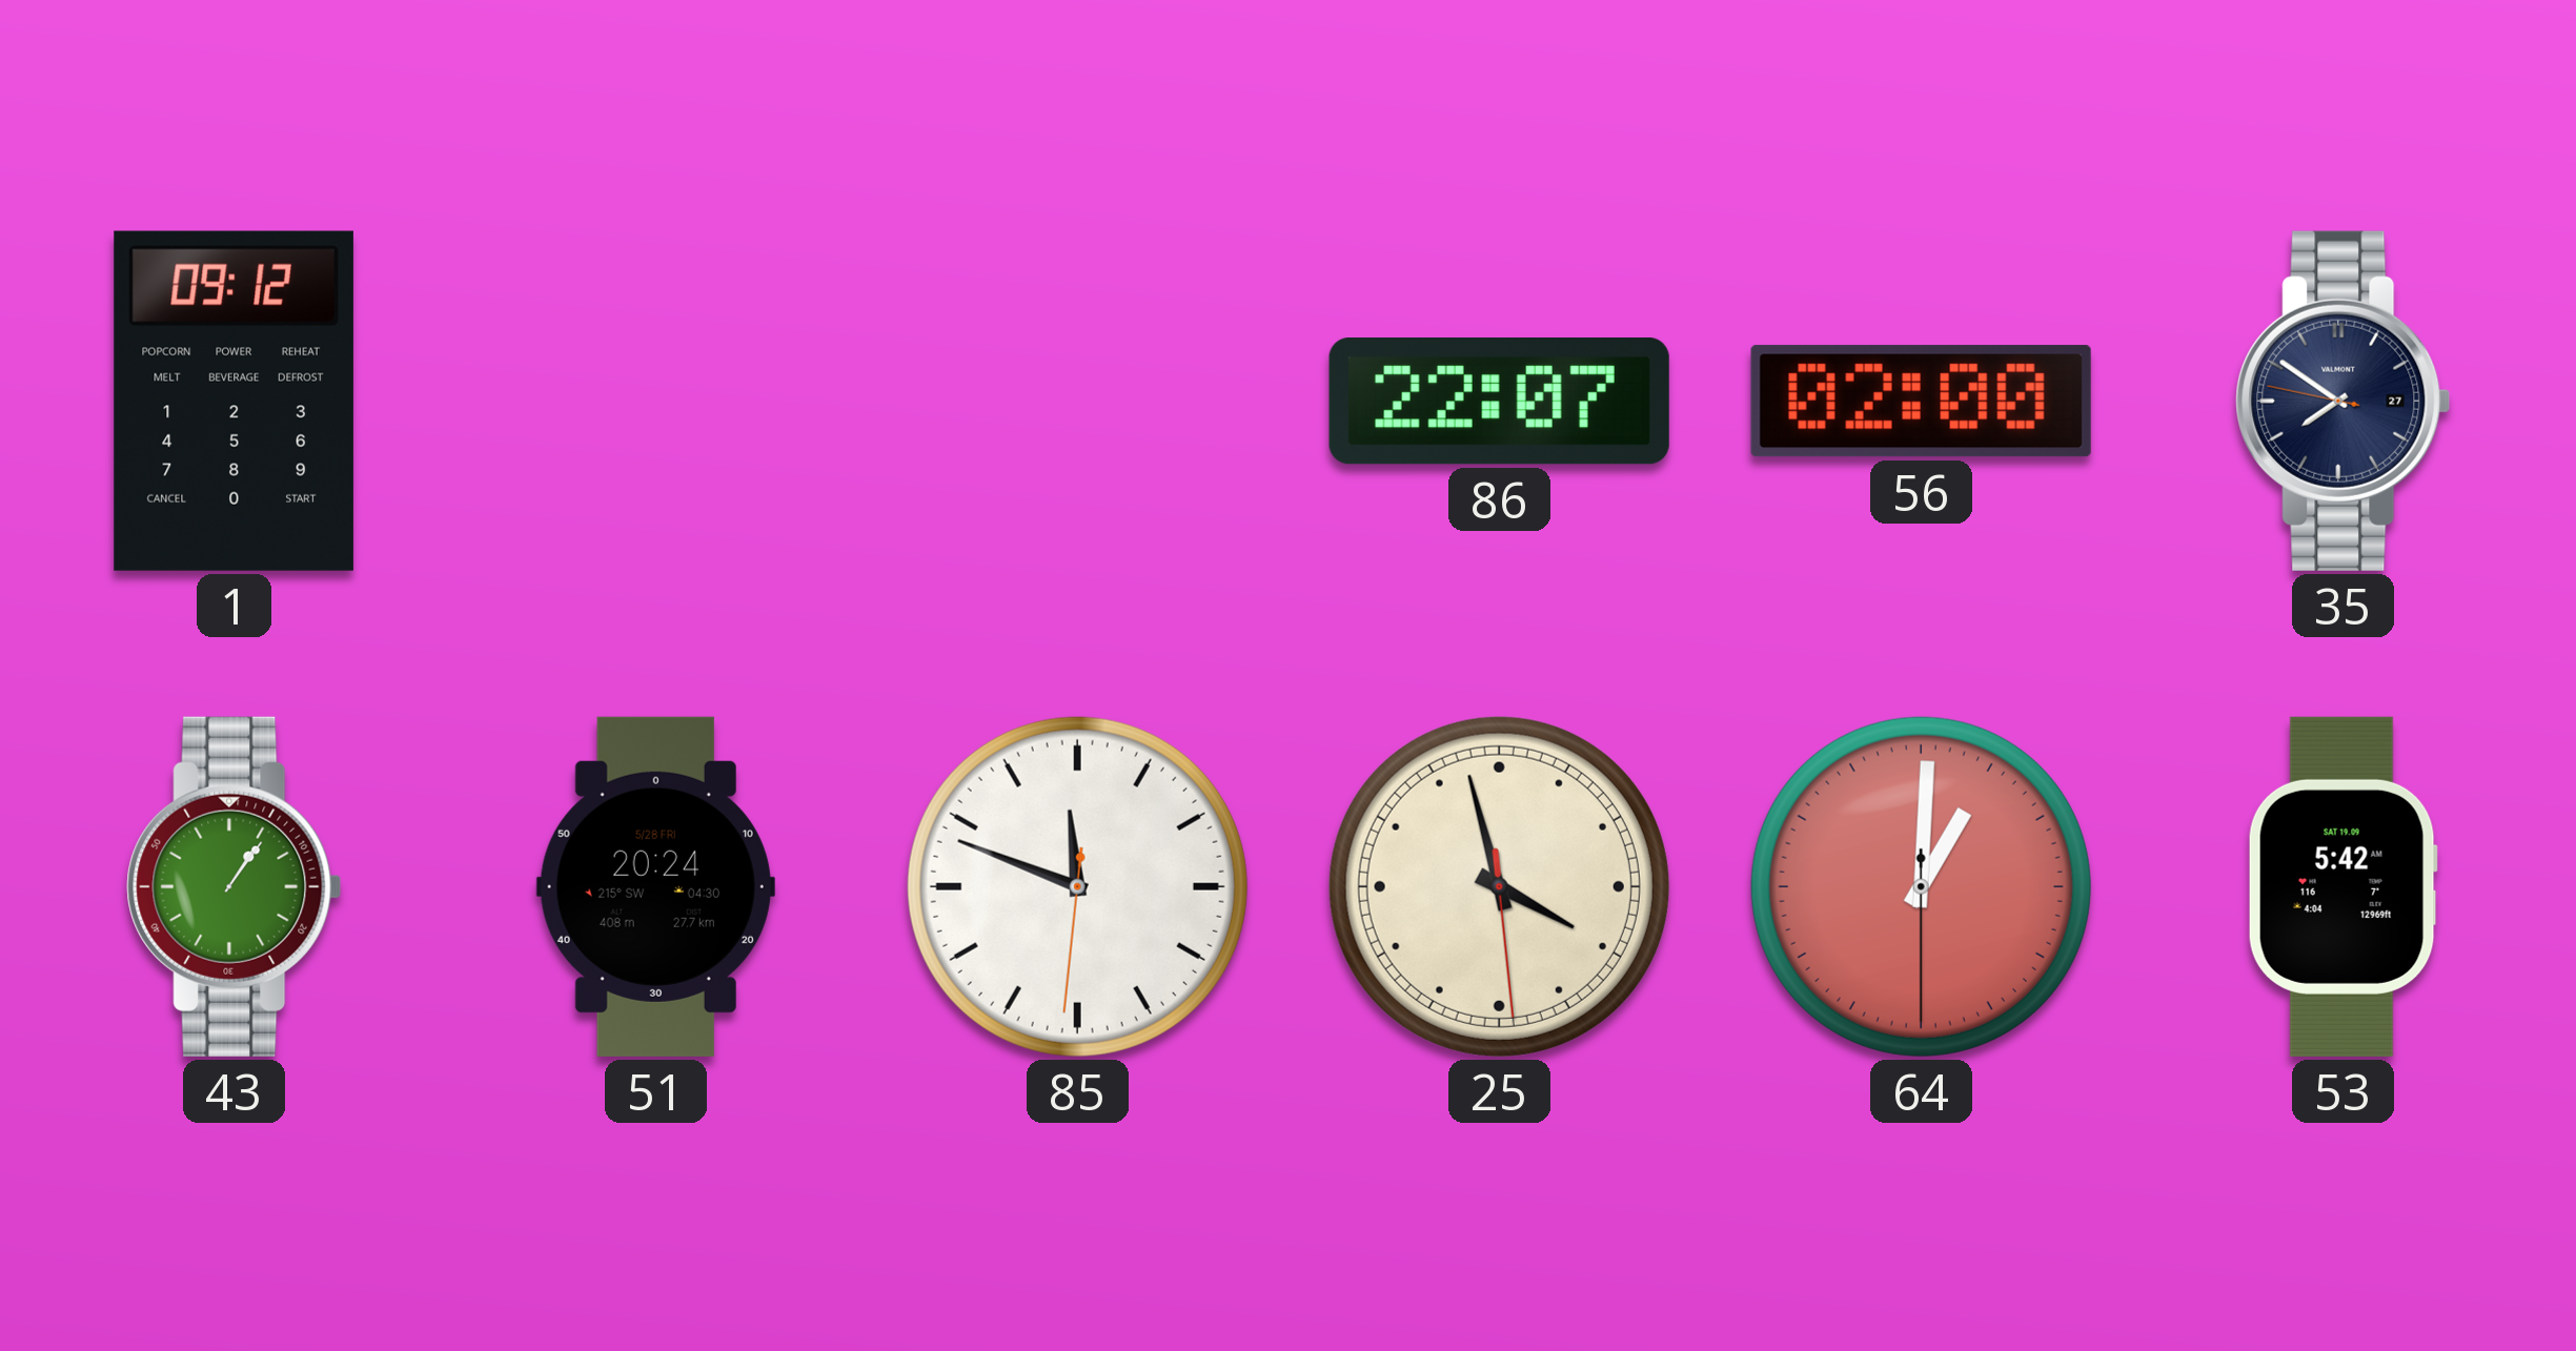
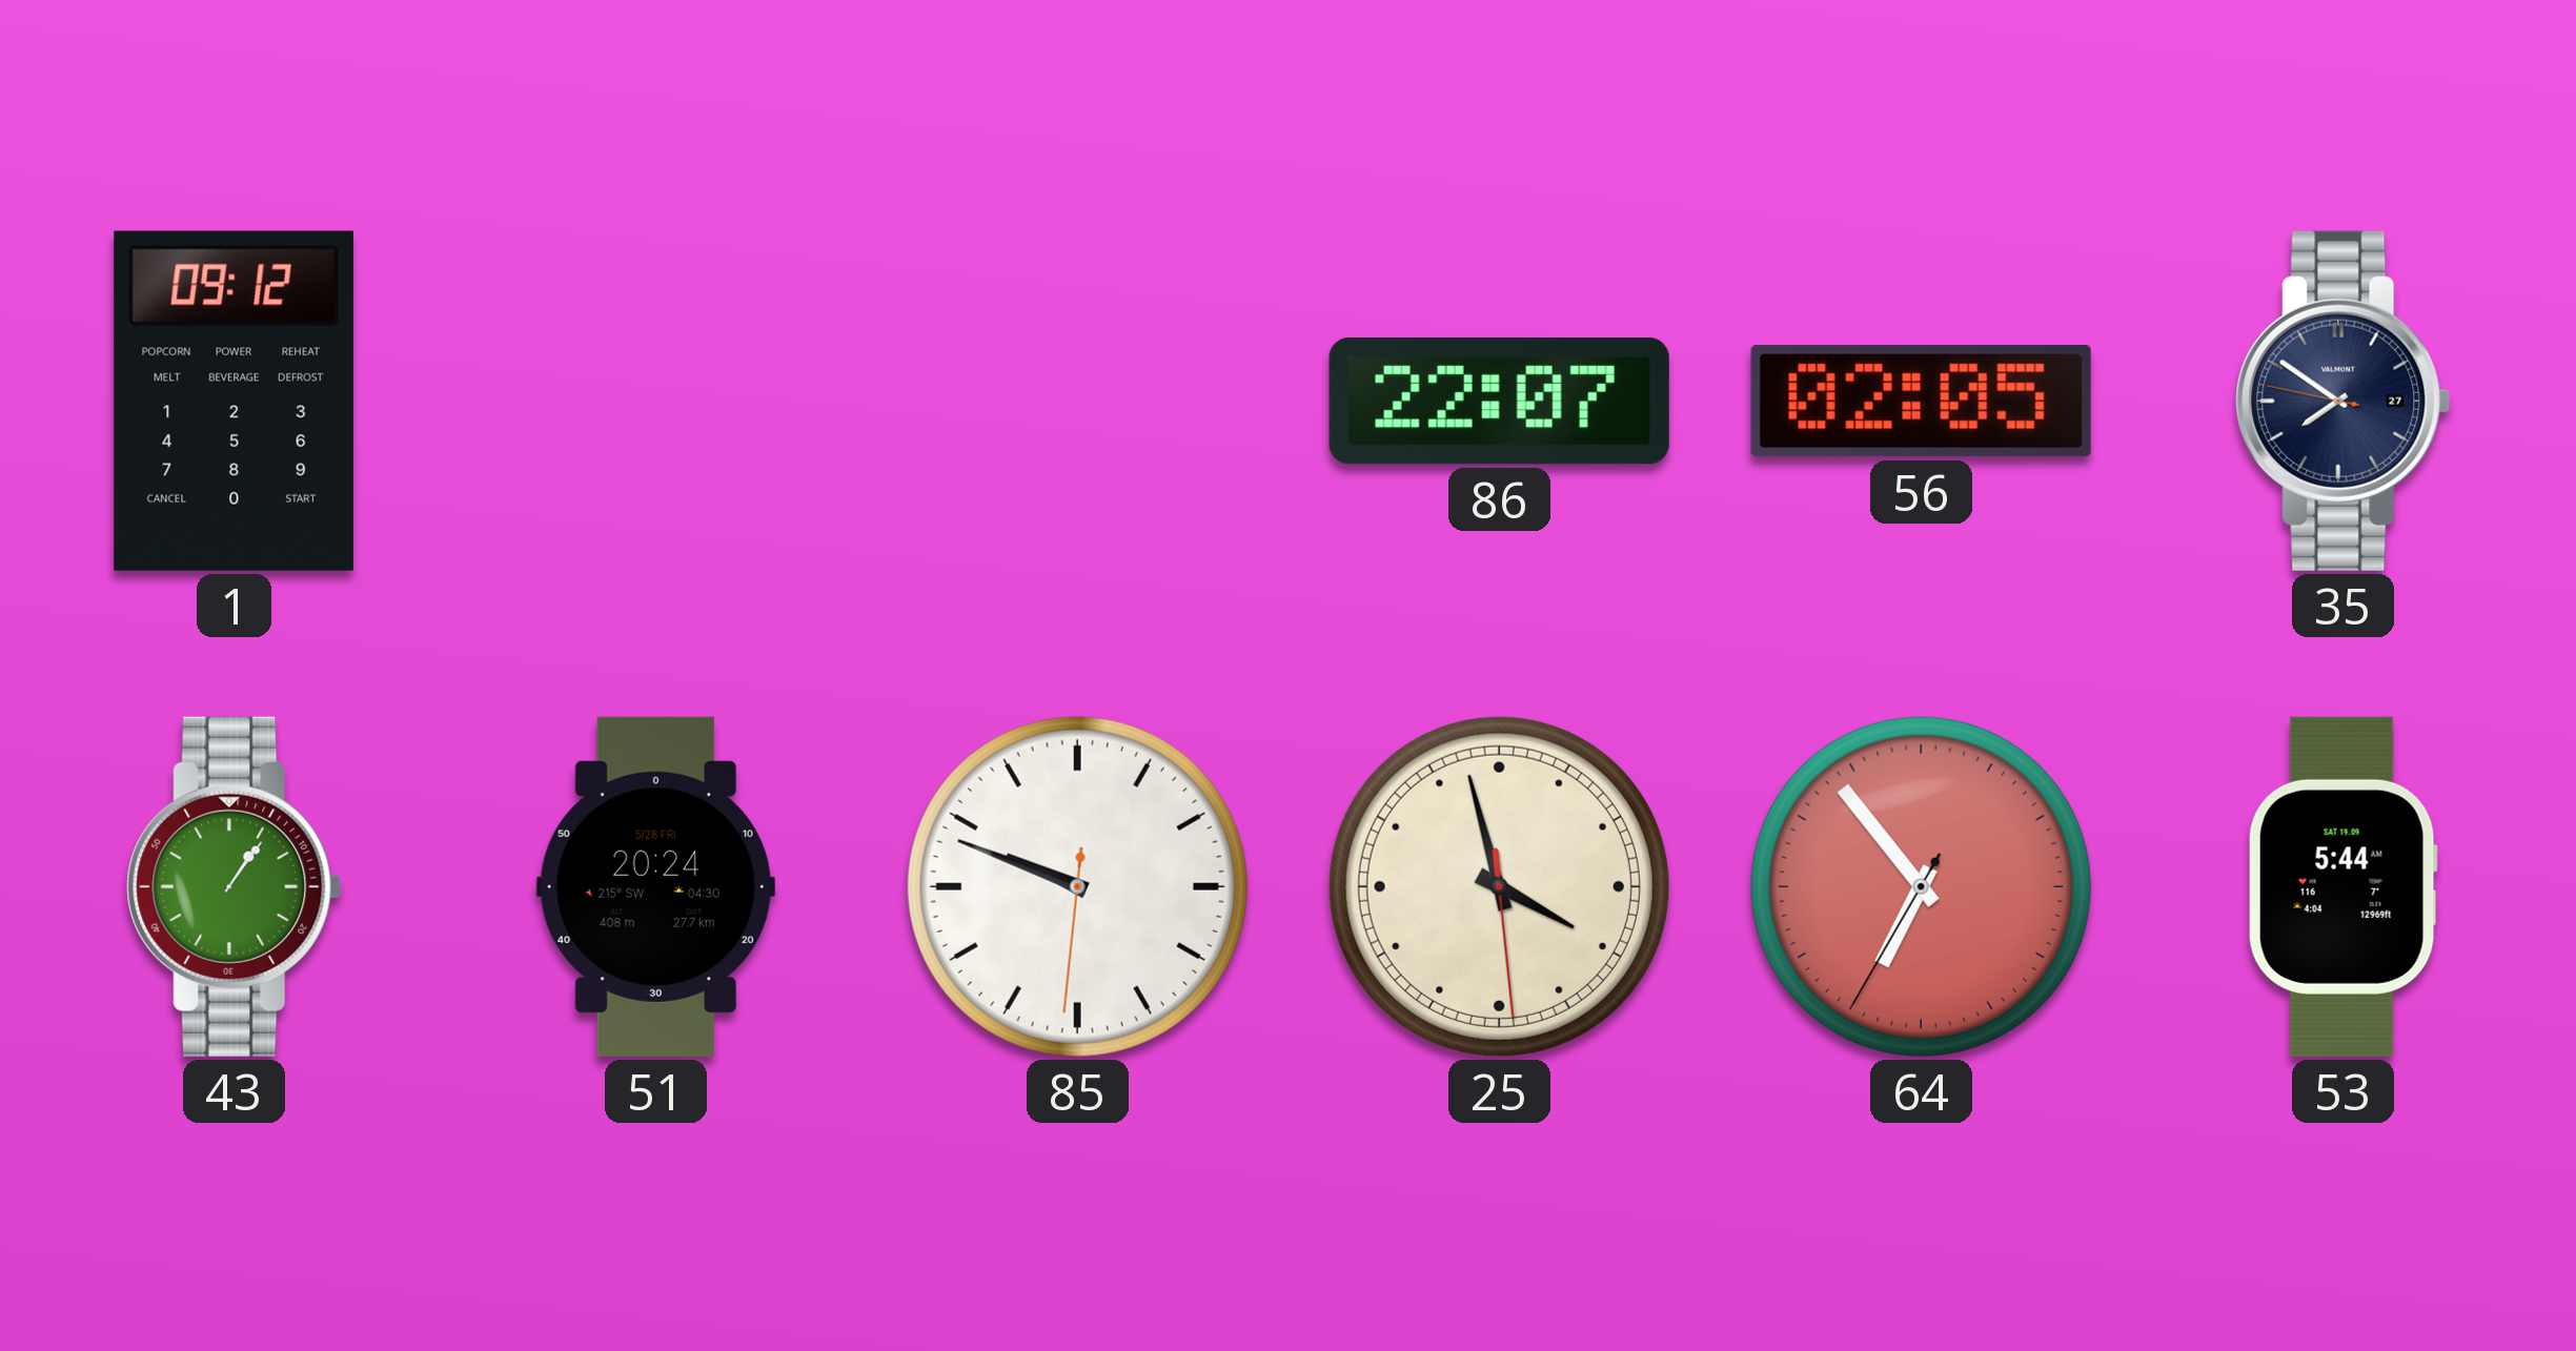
56: 02:00 -> 02:05
85: 11:48 -> 9:48
64: 1:00 -> 6:53
53: 5:42 -> 5:44
